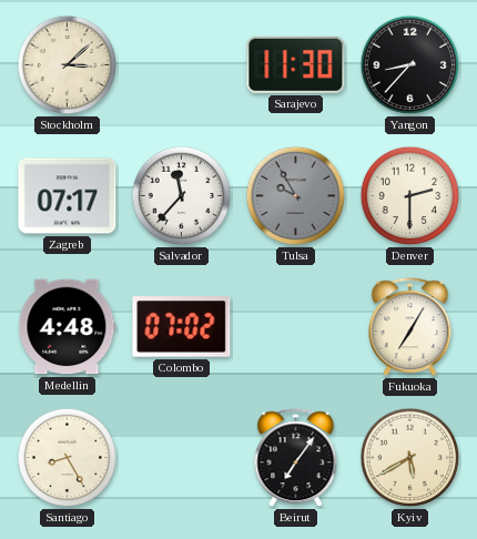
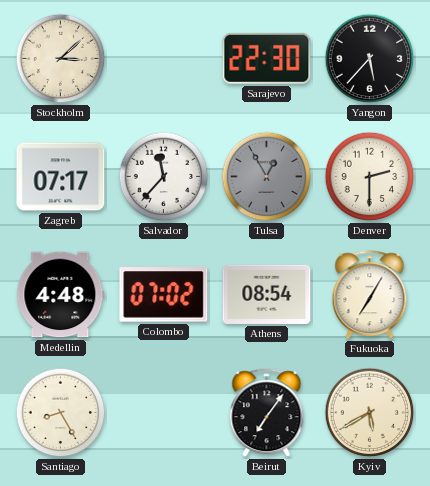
Sarajevo: 11:30 -> 22:30
Yangon: 8:37 -> 5:37
Tulsa: 9:55 -> 12:55
Athens: none -> 08:54
